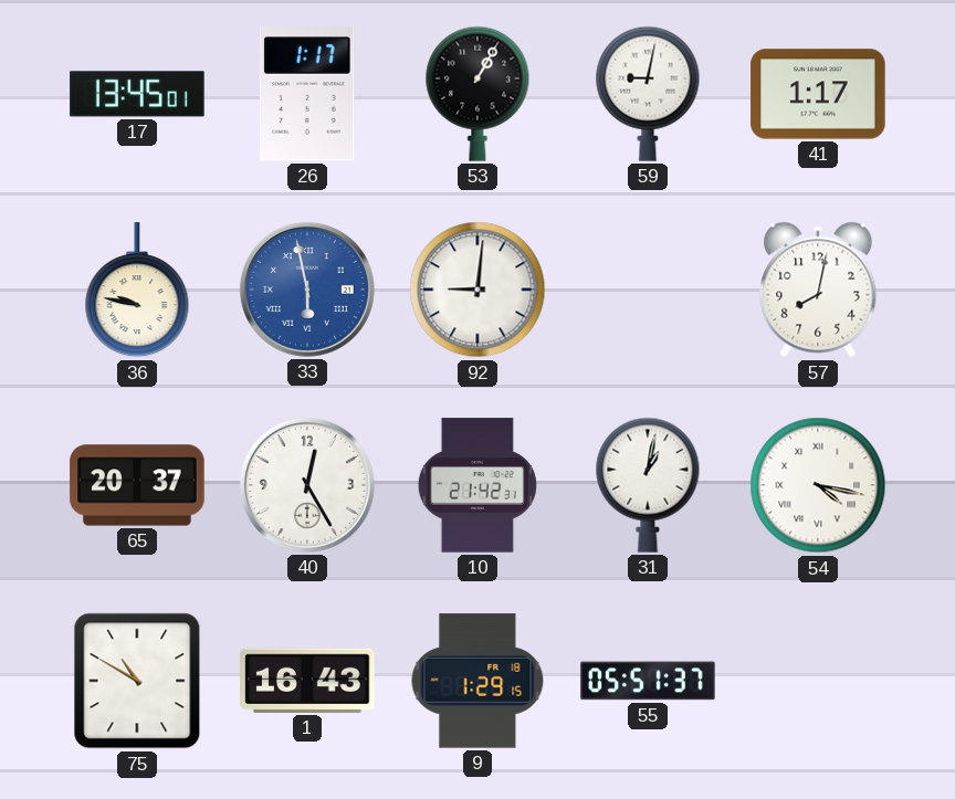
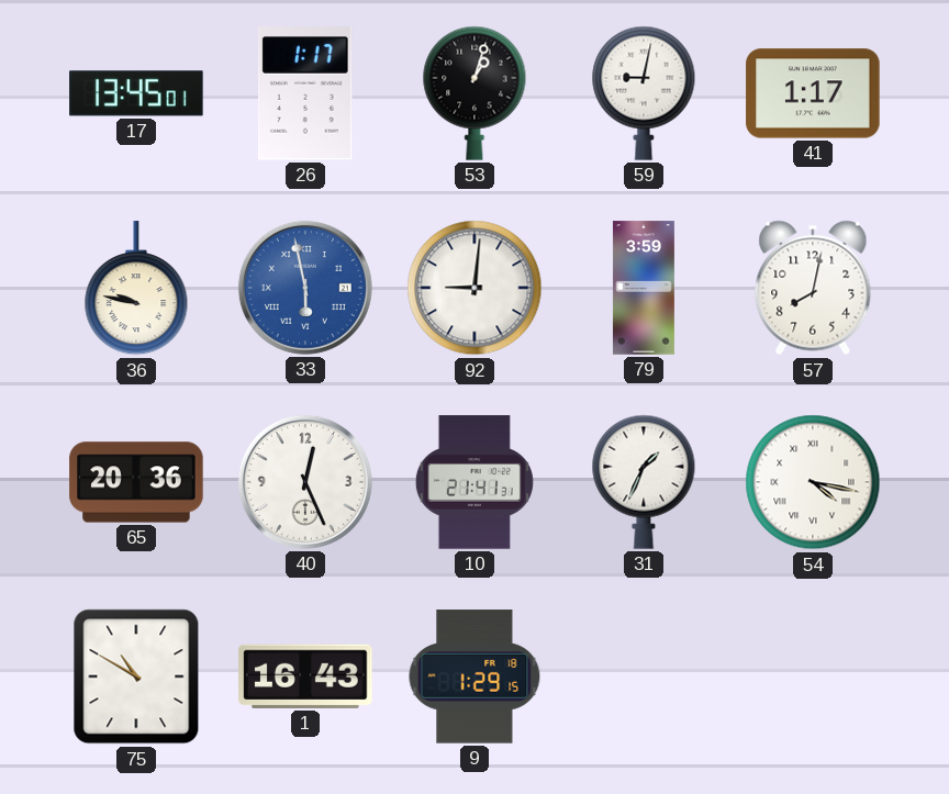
53: 1:05 -> 1:03
79: none -> 3:59
65: 20:37 -> 20:36
40: 12:25 -> 12:26
10: 21:42 -> 21:41
31: 1:02 -> 1:34
55: 05:51 -> none
